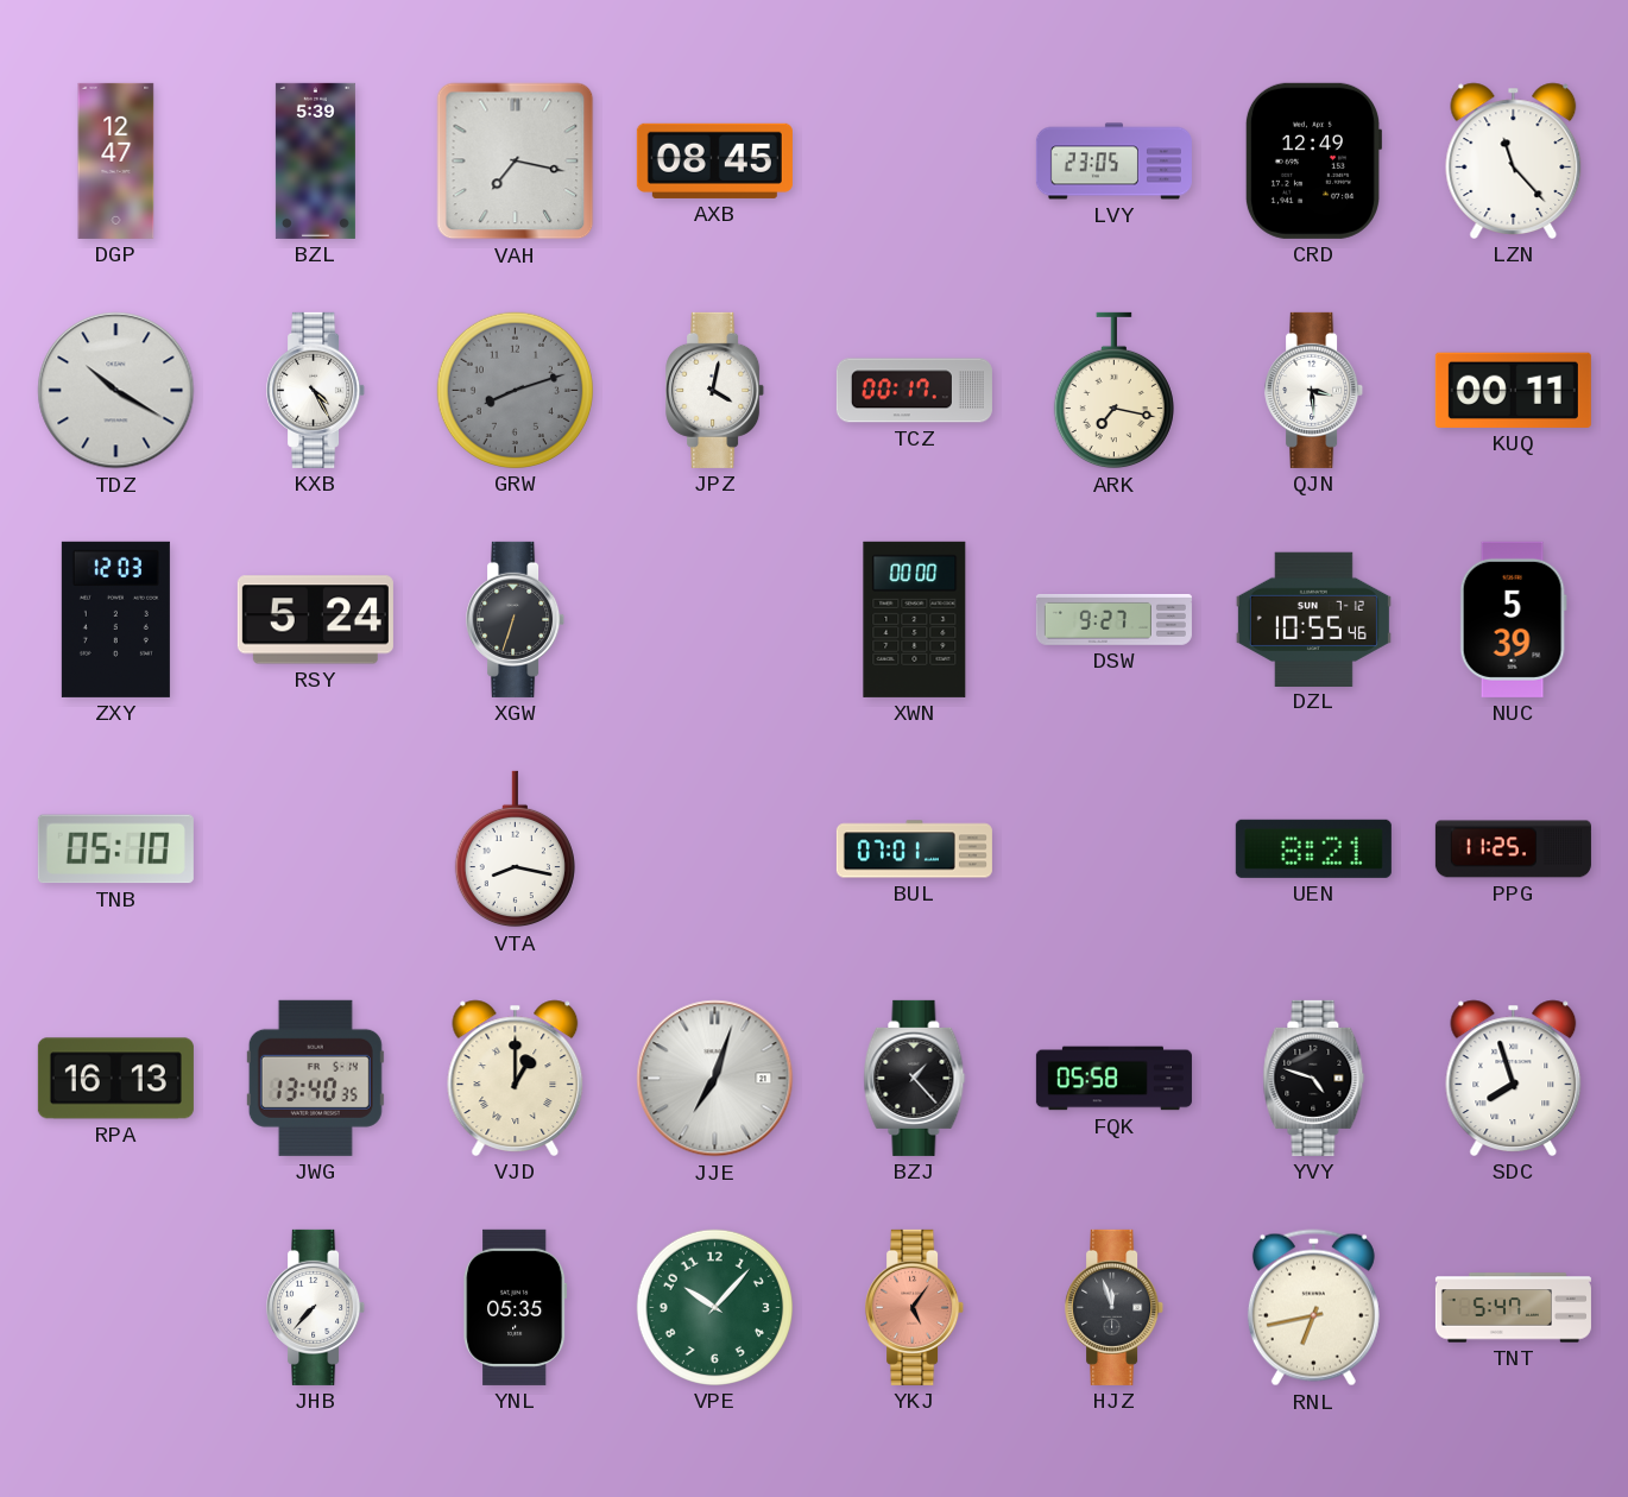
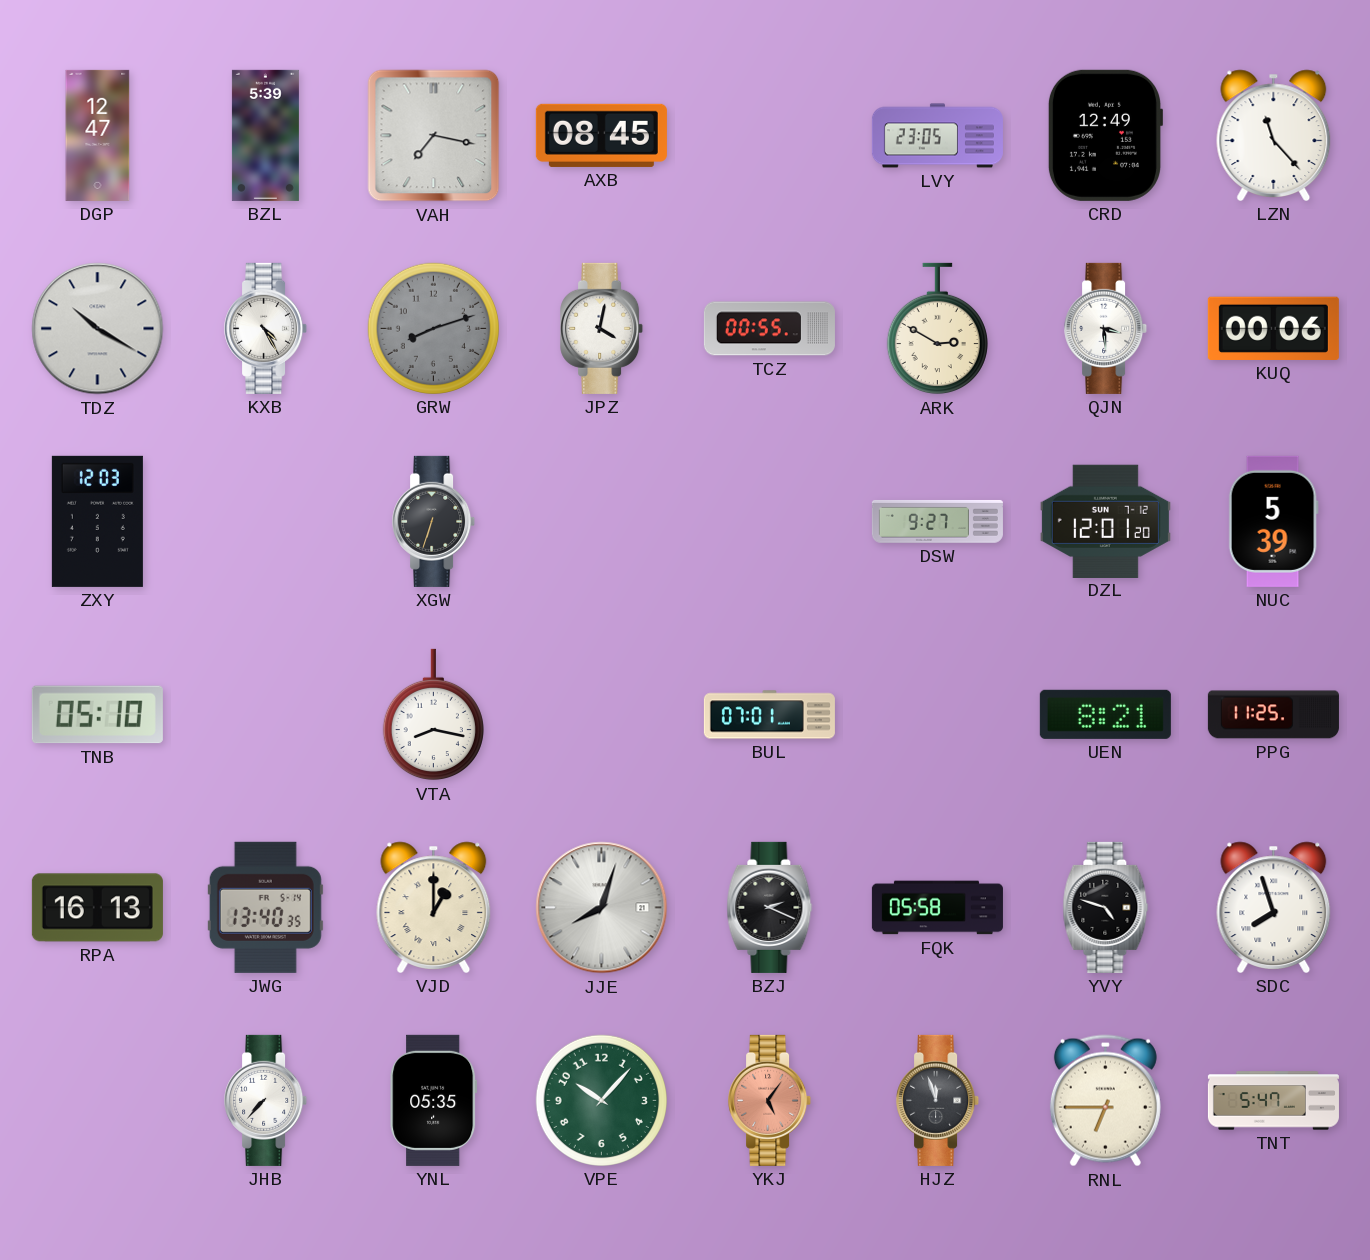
TCZ: 00:17 -> 00:55
ARK: 7:17 -> 2:50
KUQ: 00:11 -> 00:06
RSY: 5:24 -> none
XWN: 00:00 -> none
DZL: 10:55 -> 12:01
JJE: 7:03 -> 8:03
BZJ: 1:23 -> 2:19
RNL: 6:43 -> 6:45
